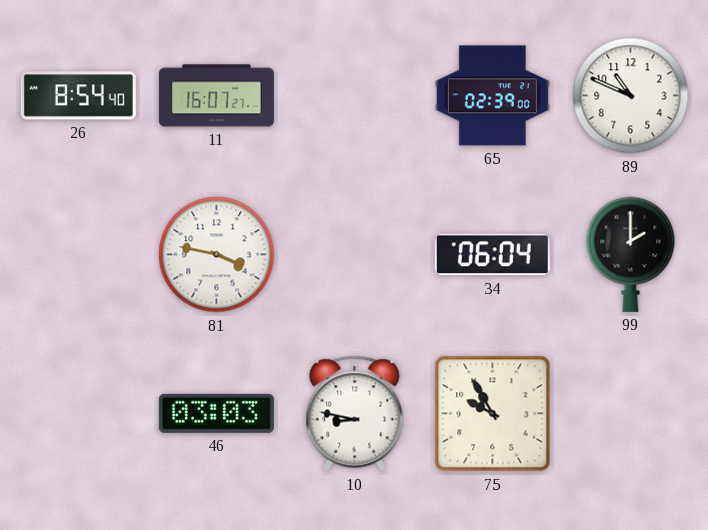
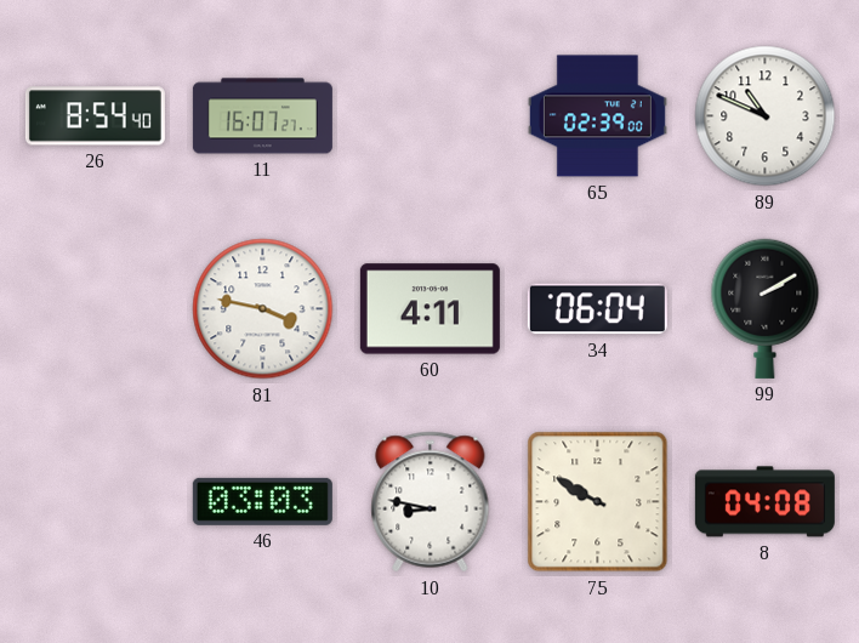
60: none -> 4:11
99: 2:00 -> 2:10
75: 9:55 -> 9:50
8: none -> 04:08
